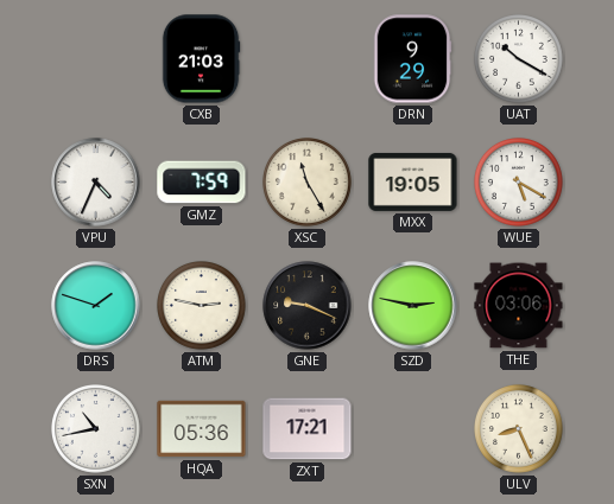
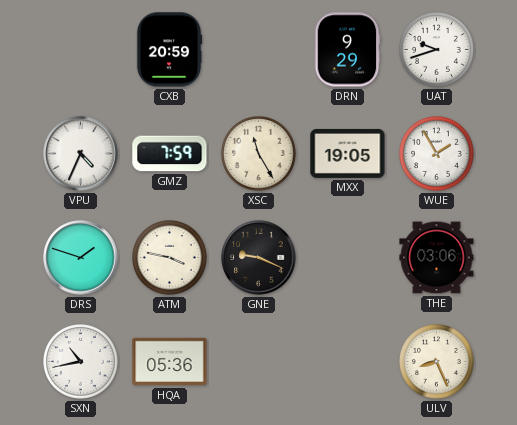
CXB: 21:03 -> 20:59
UAT: 10:20 -> 9:42
WUE: 5:20 -> 1:55
ATM: 2:47 -> 3:47
SZD: 2:47 -> none
ZXT: 17:21 -> none
